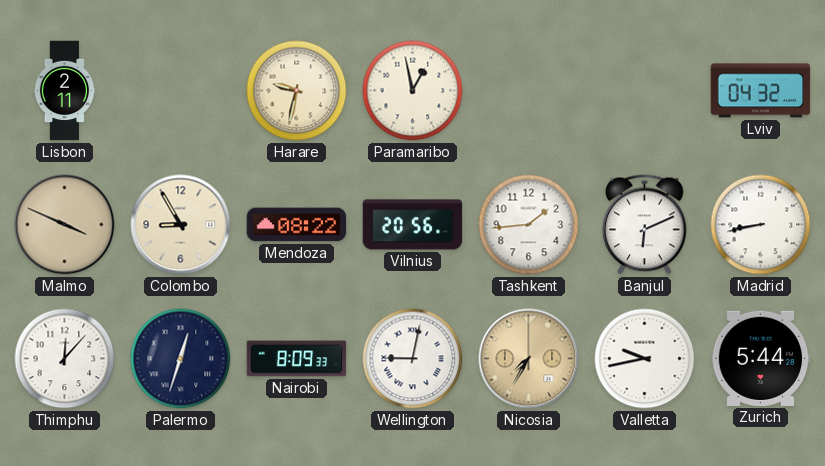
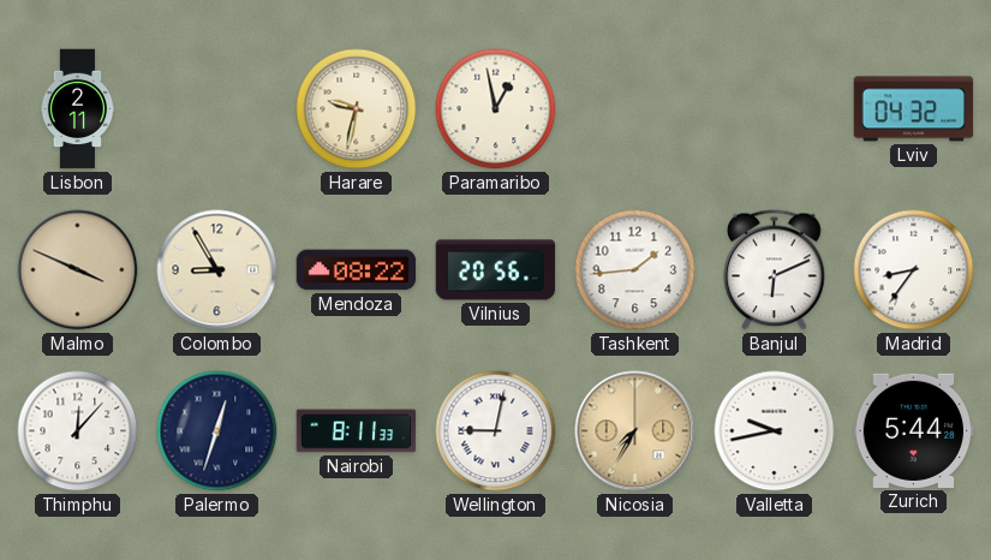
Madrid: 8:43 -> 8:36
Nairobi: 8:09 -> 8:11
